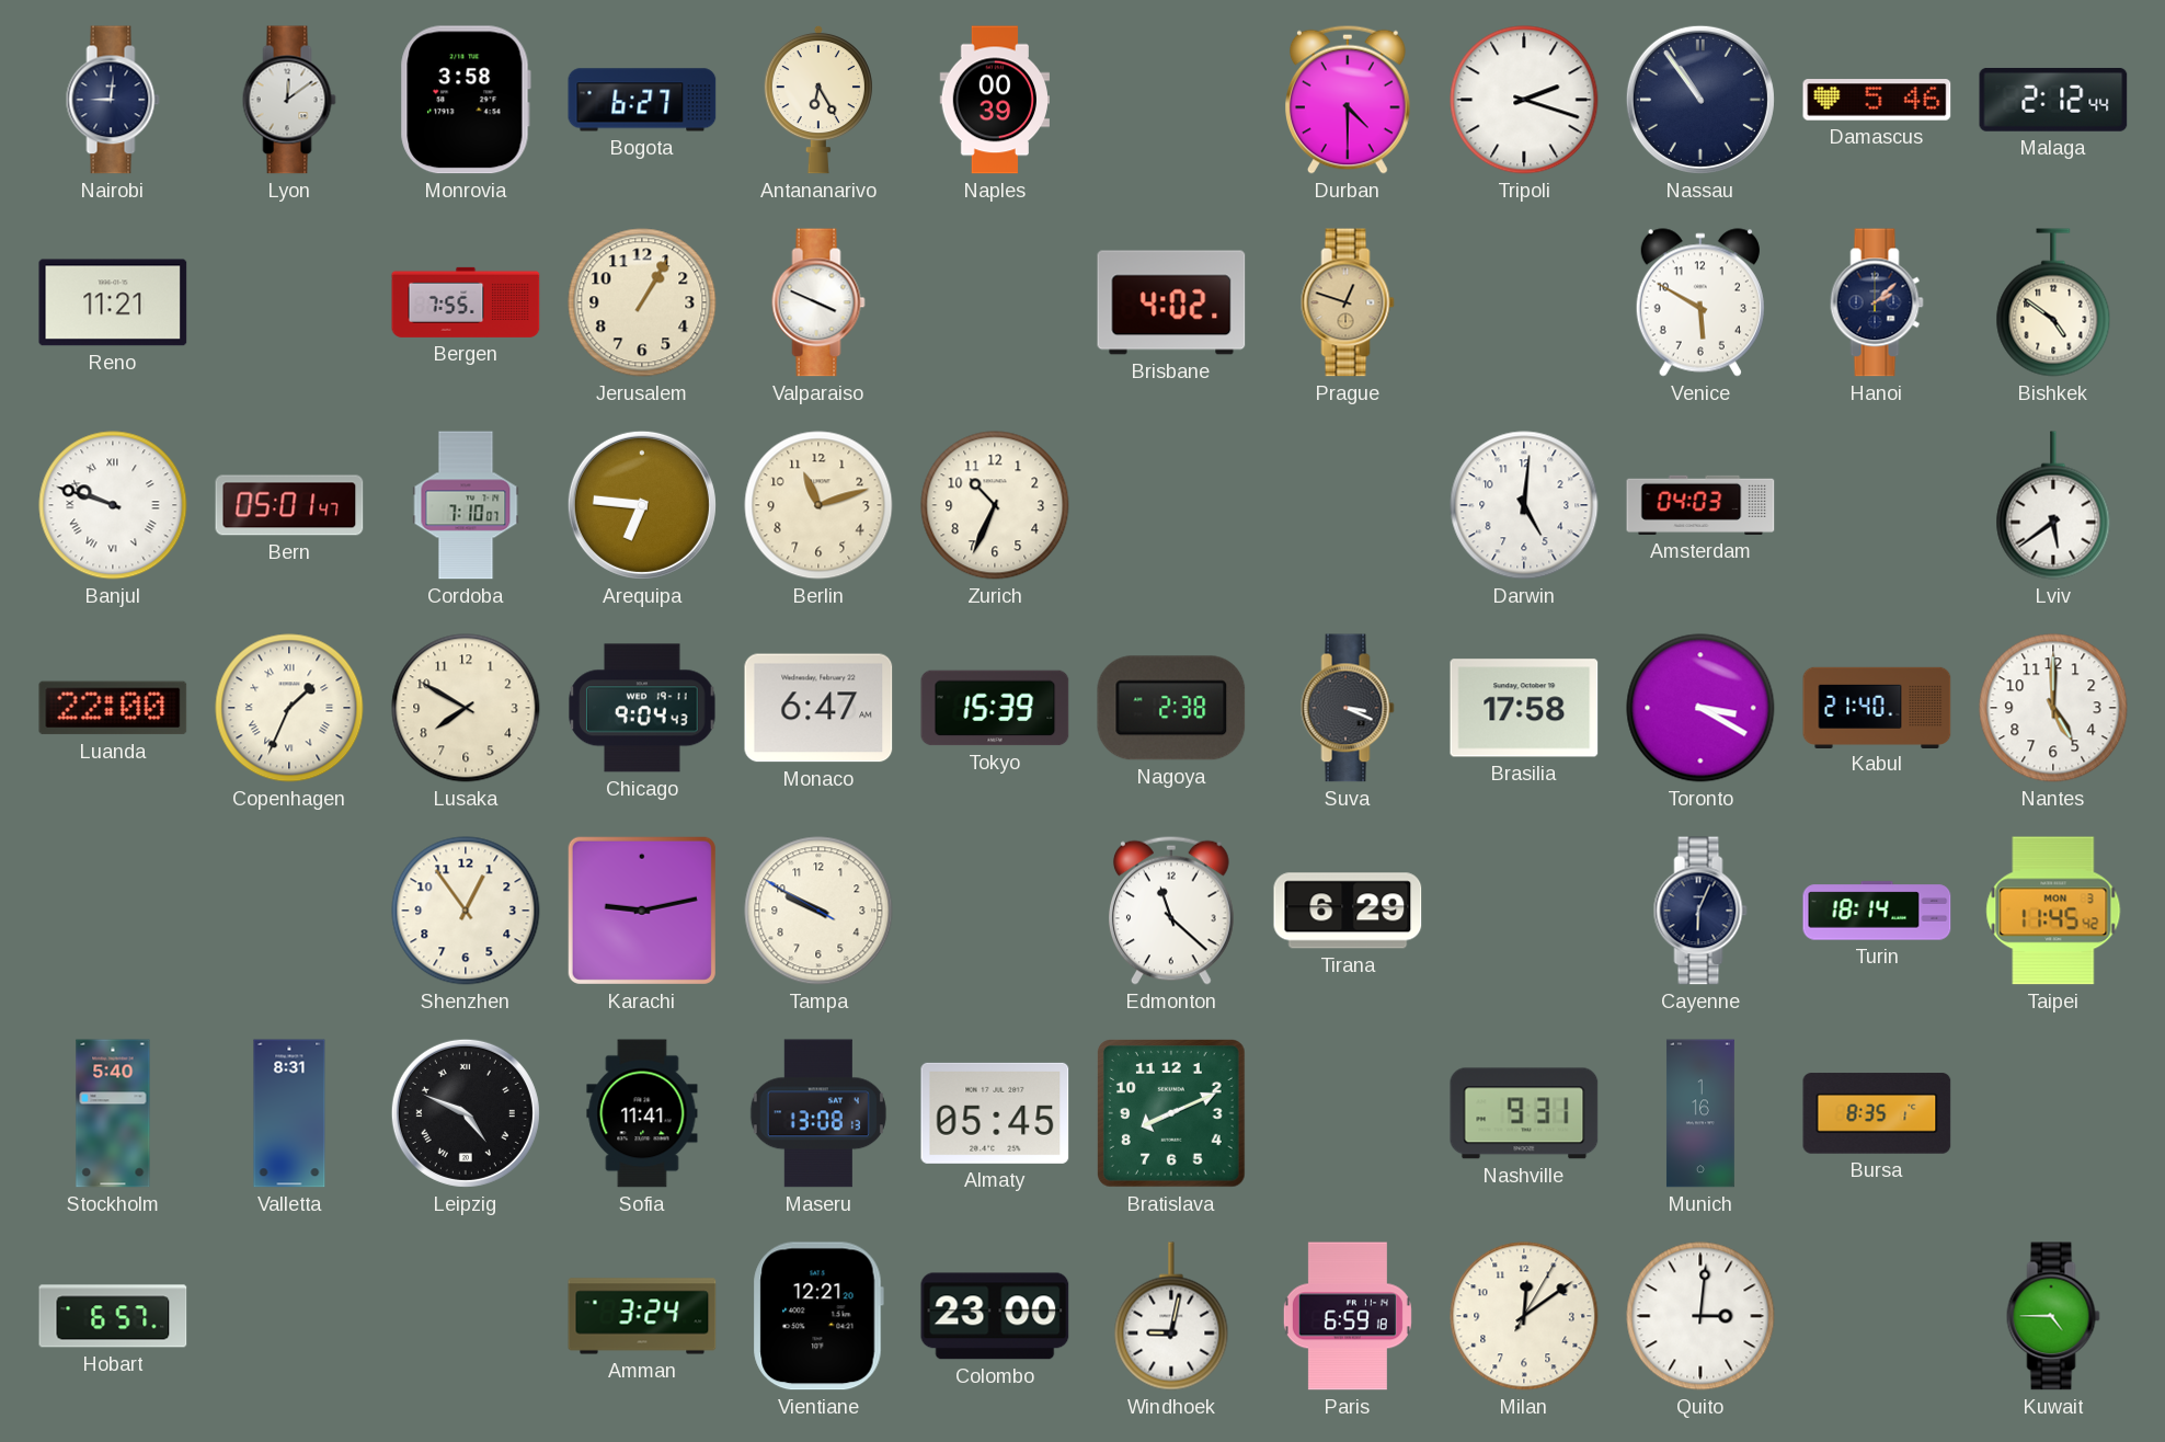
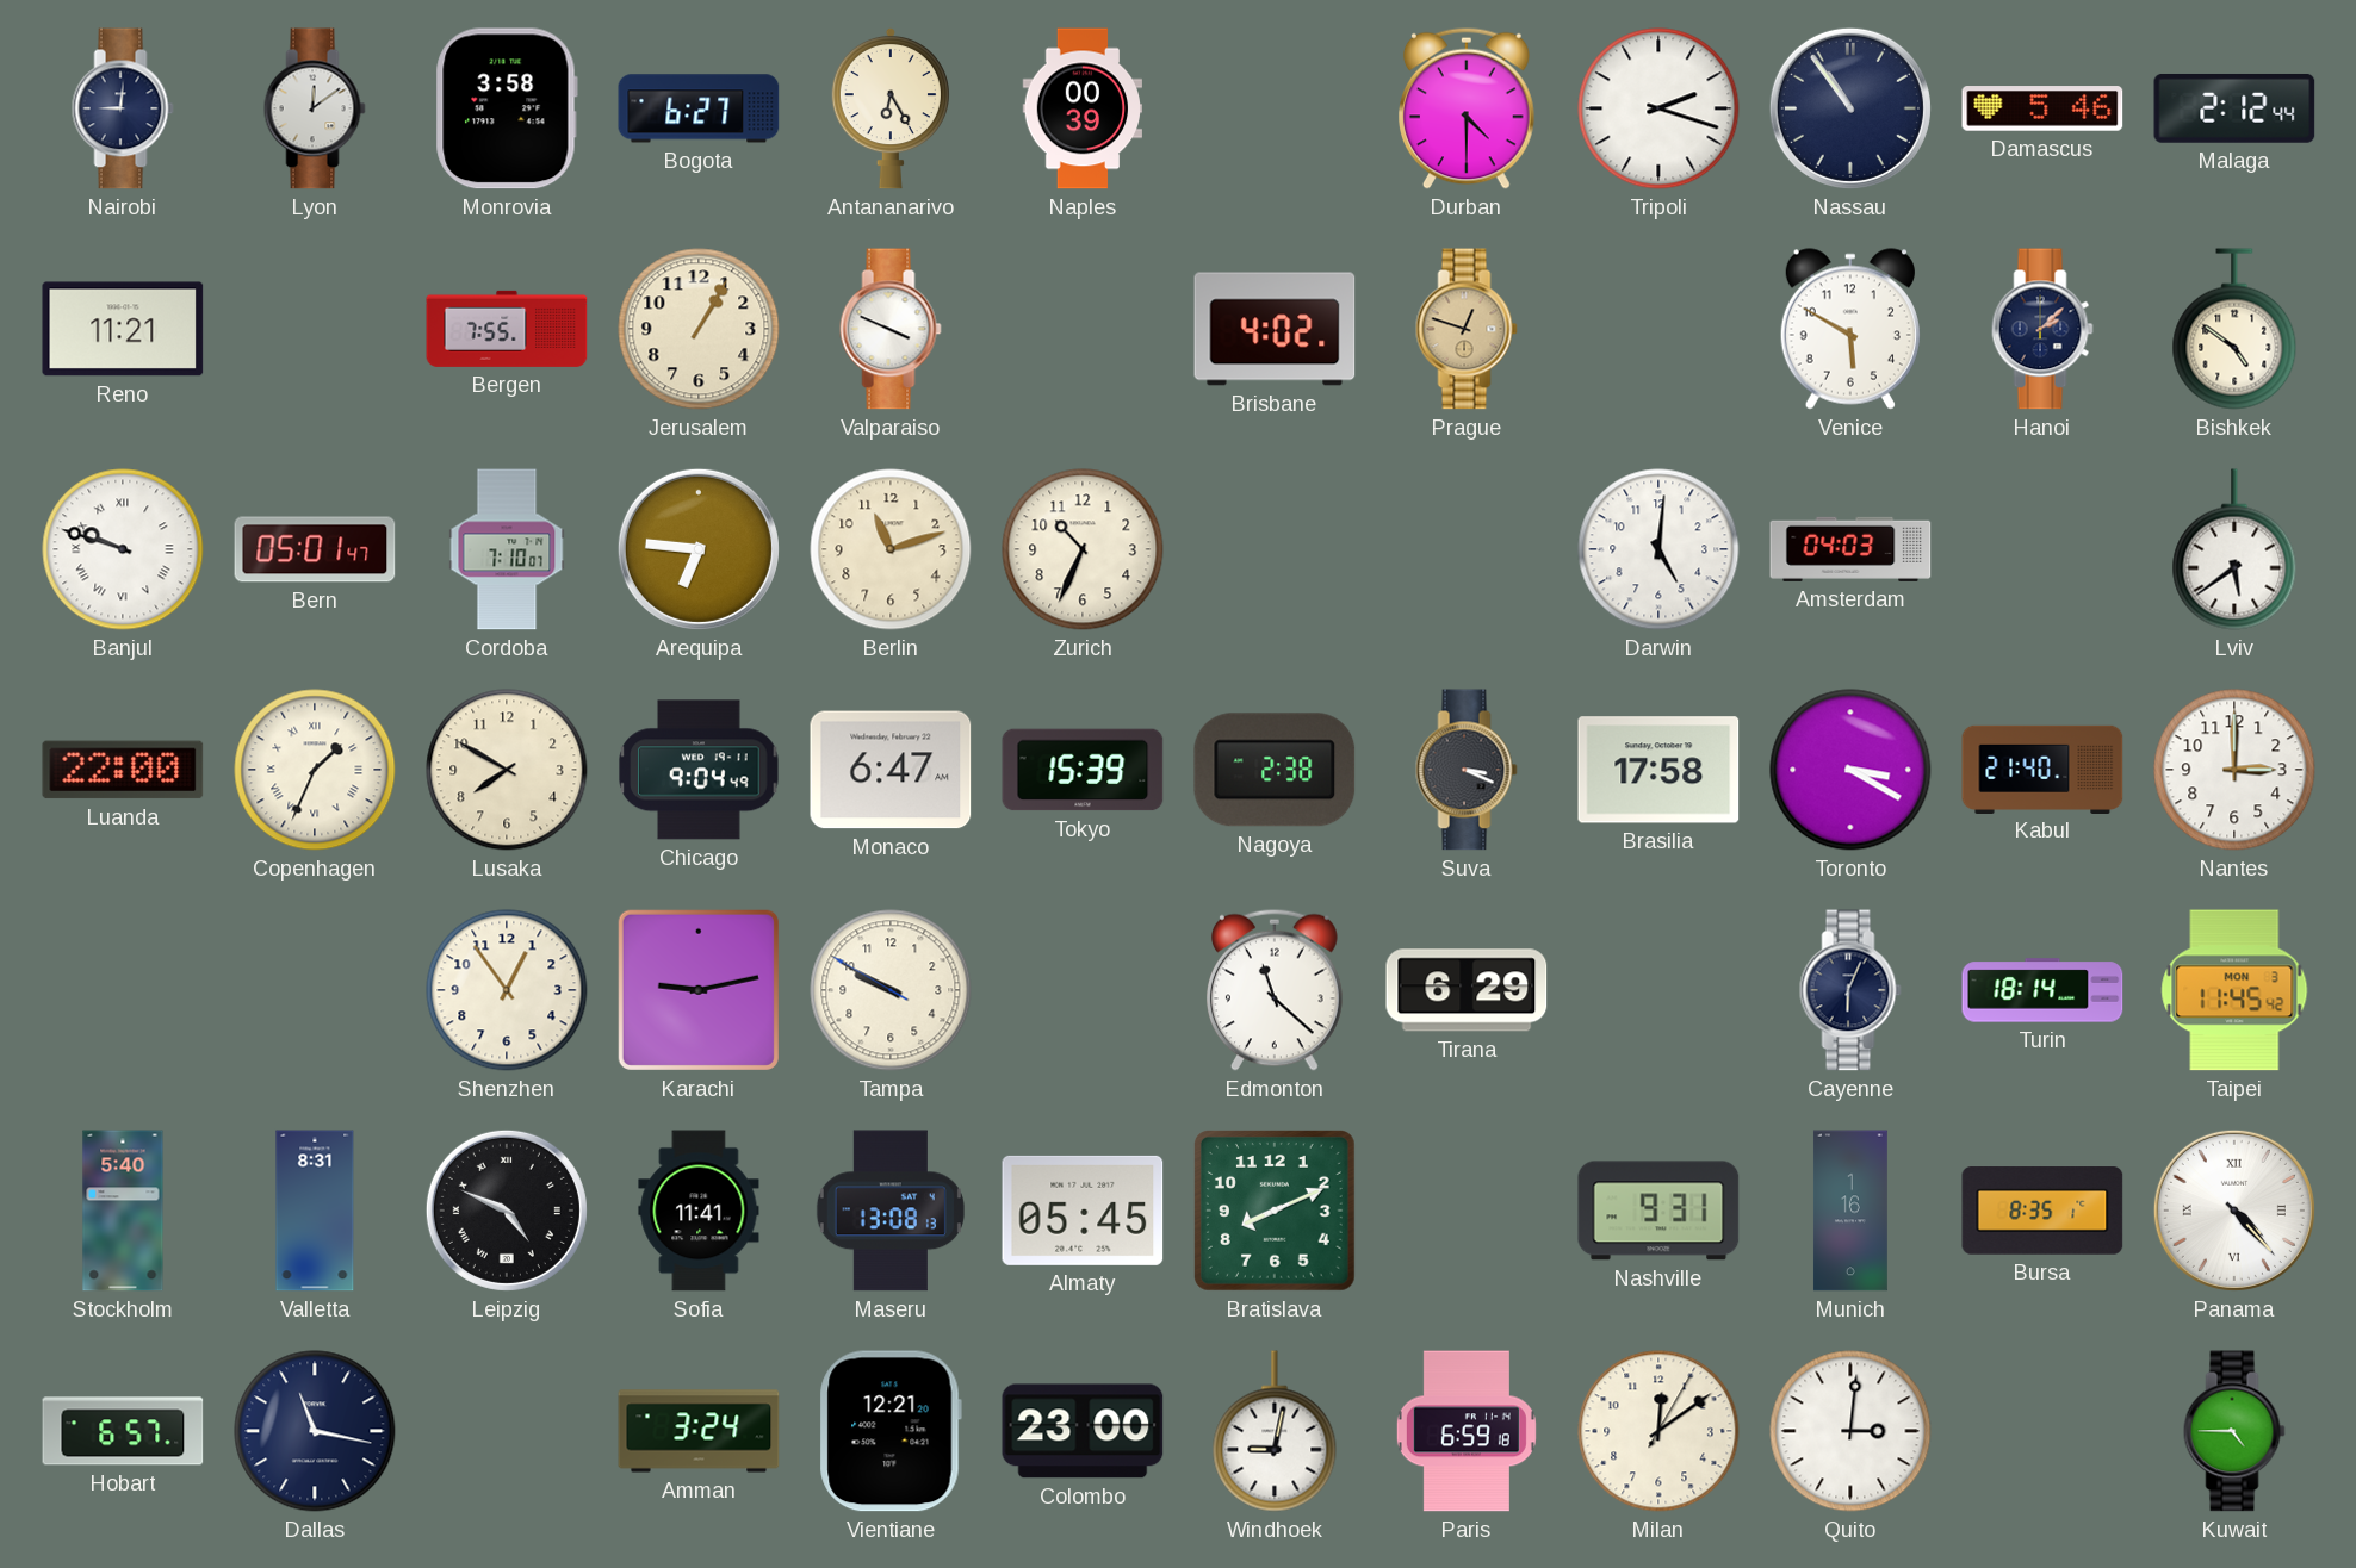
Chicago: 9:04:43 -> 9:04:49
Nantes: 5:00 -> 3:00
Panama: none -> 4:23
Dallas: none -> 11:17
